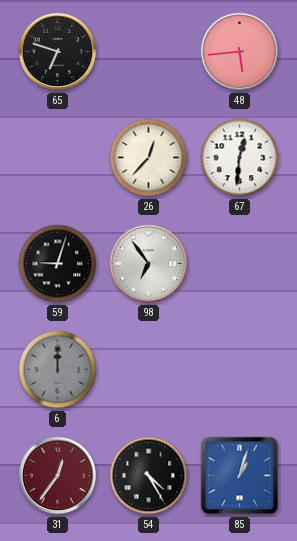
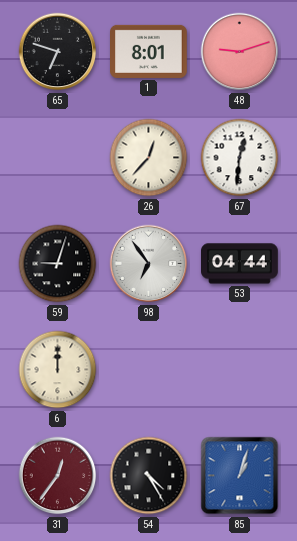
1: none -> 8:01
48: 5:44 -> 9:12
53: none -> 04:44
6 dial: grey -> cream
